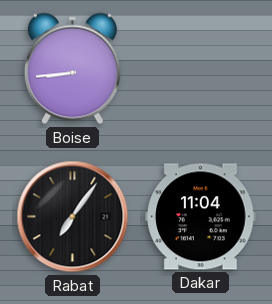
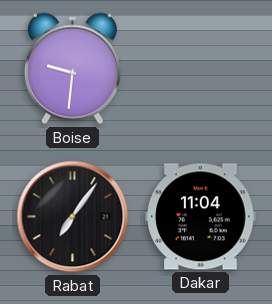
Boise: 8:44 -> 9:31
